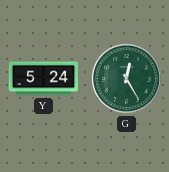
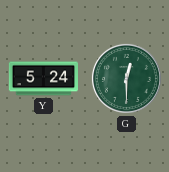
G: 12:25 -> 12:30
